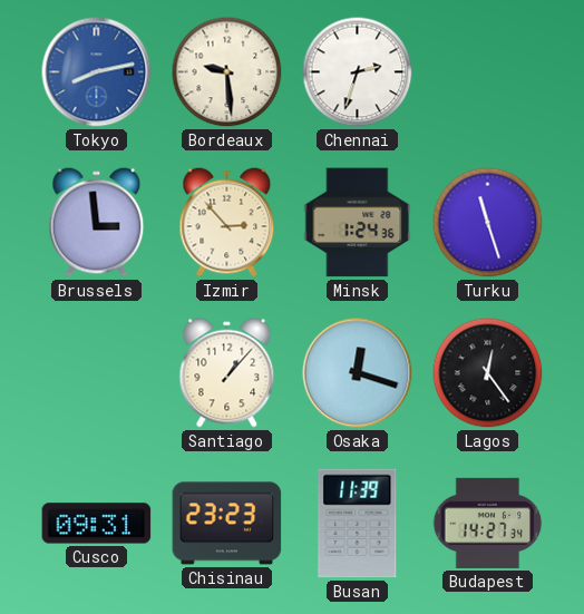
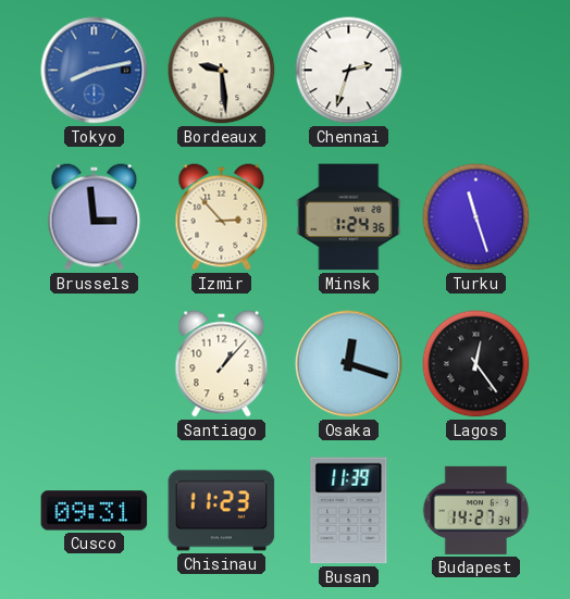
Chisinau: 23:23 -> 11:23
